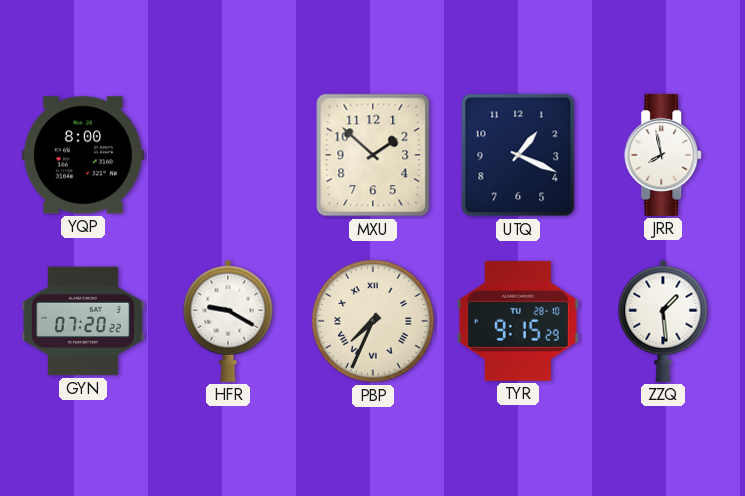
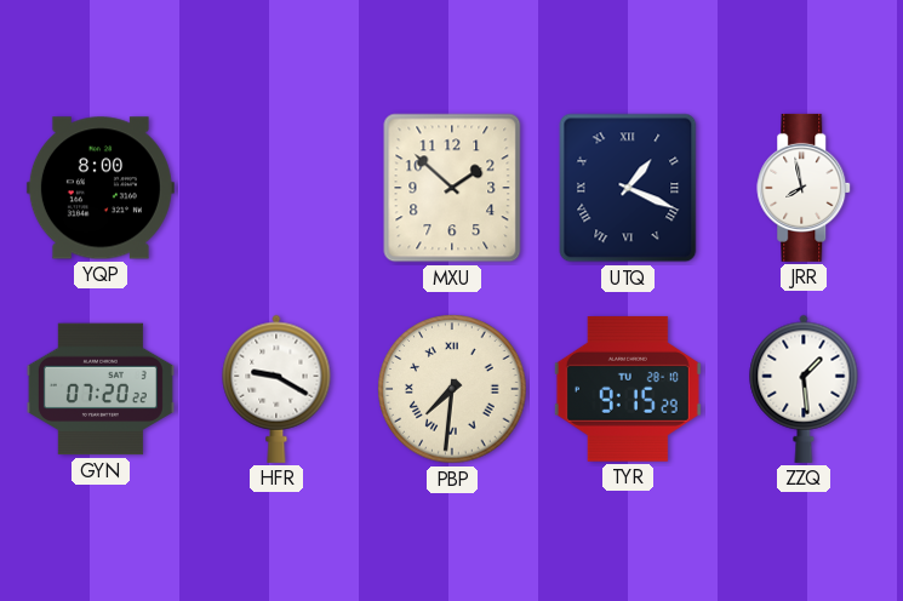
UTQ numerals: Arabic -> Roman
PBP: 7:34 -> 7:31
